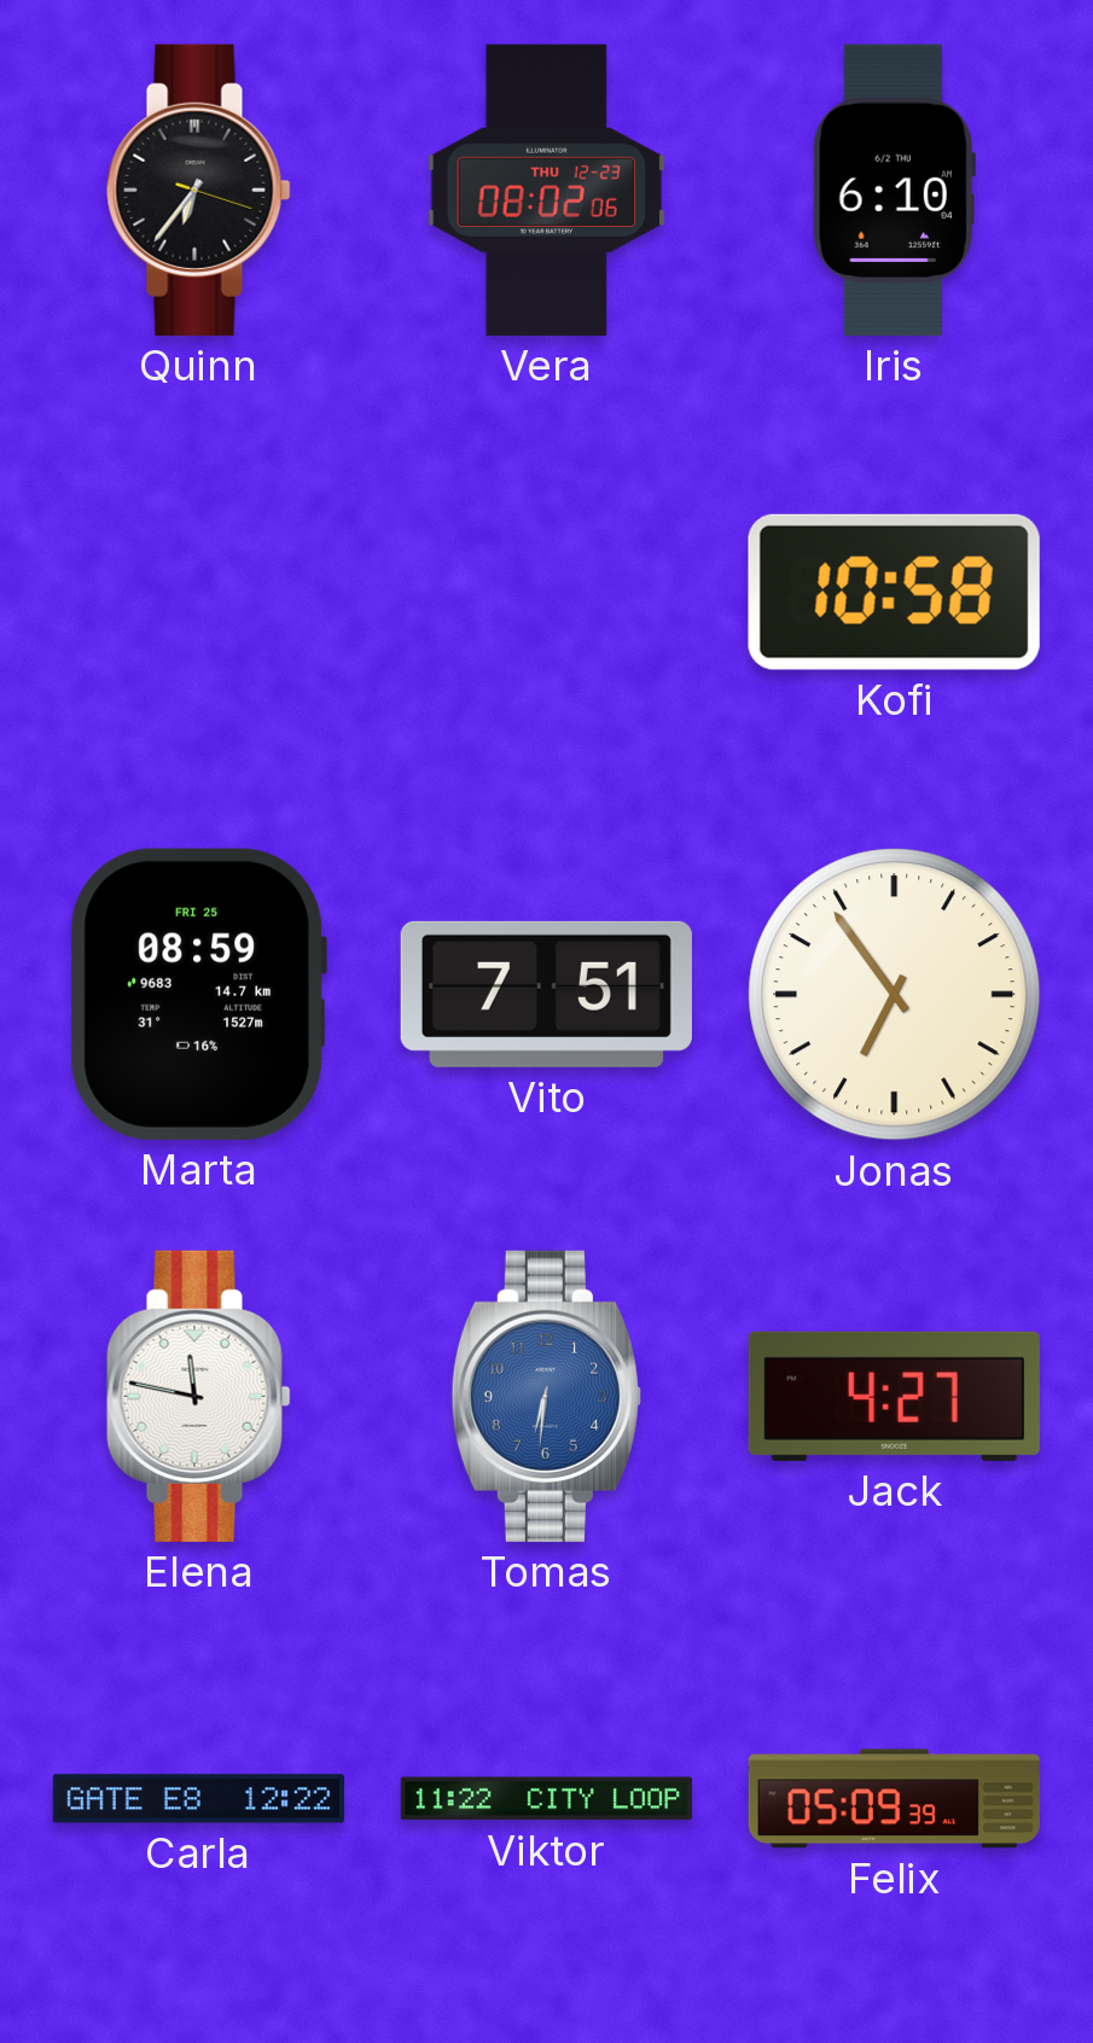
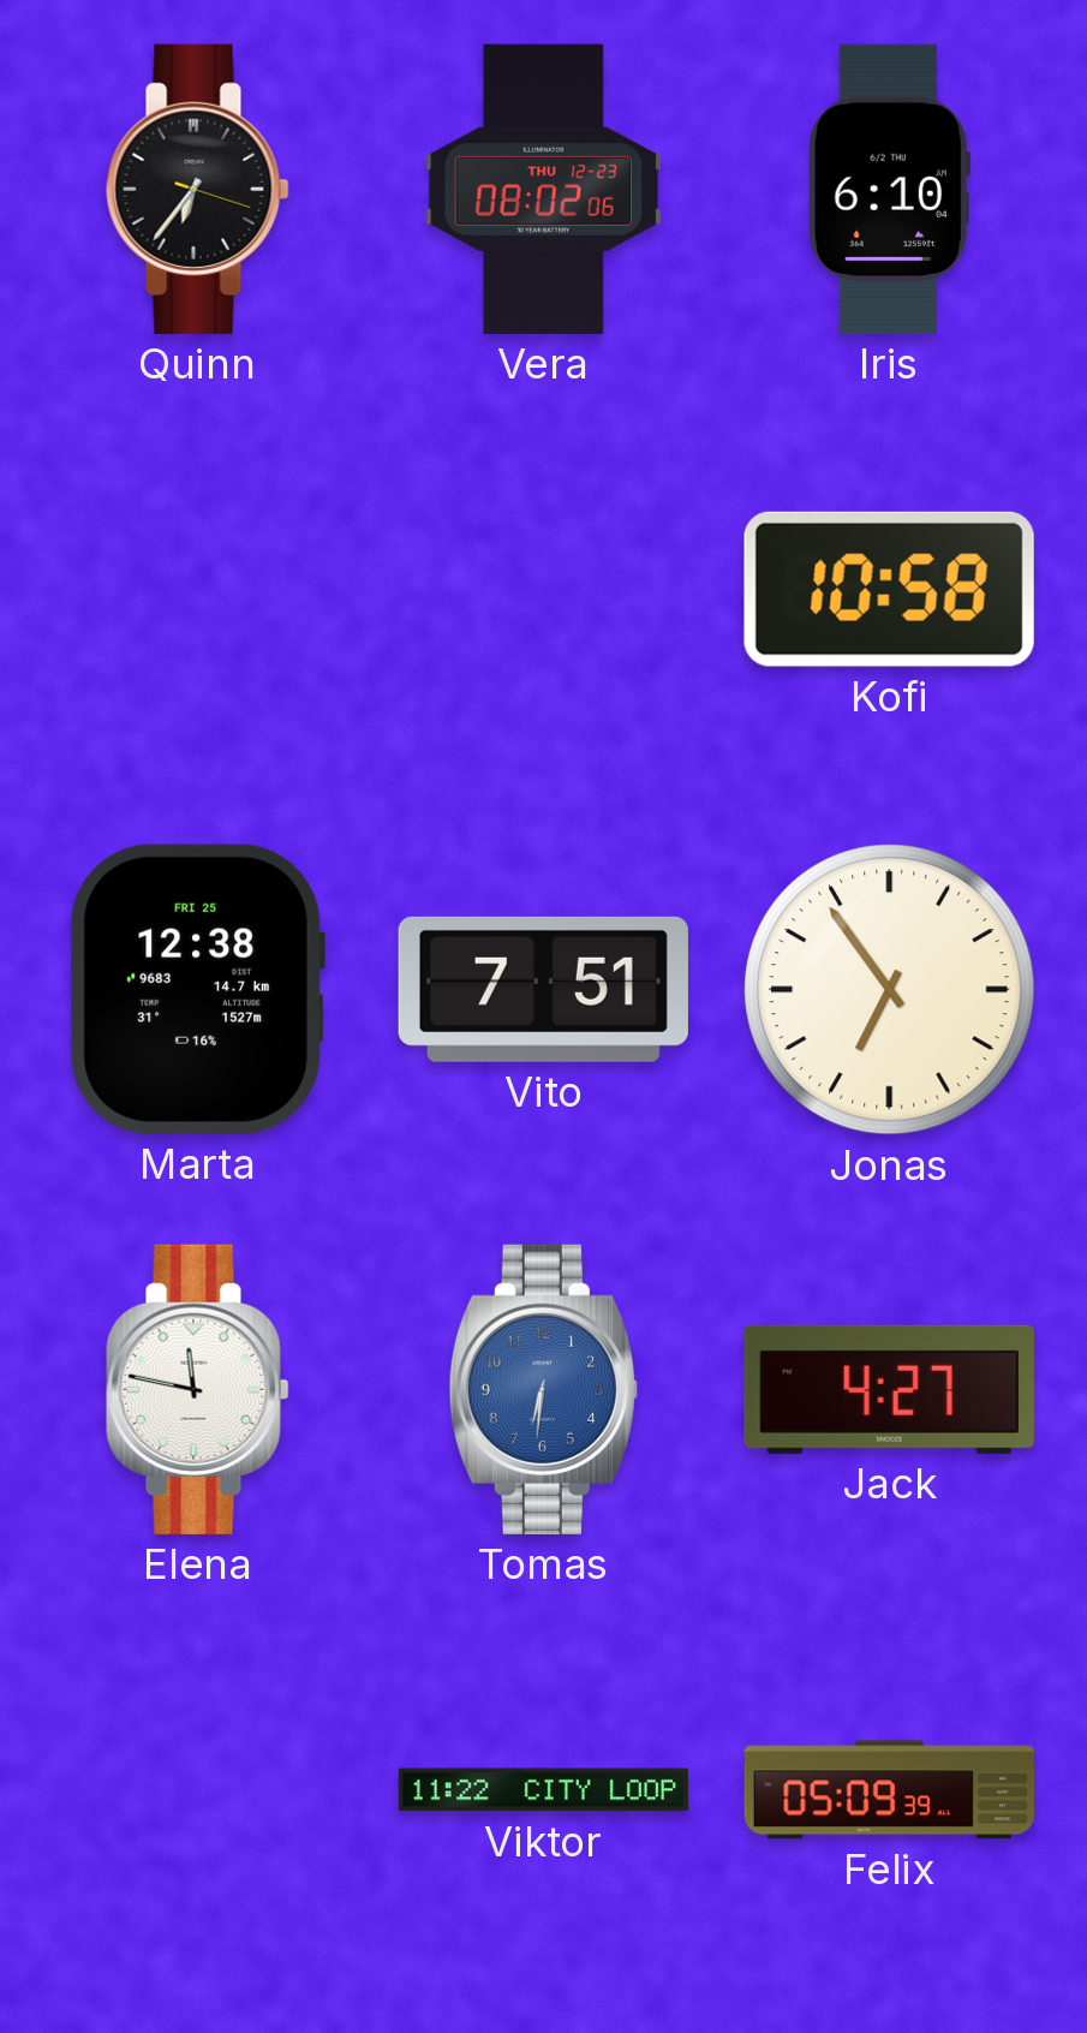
Marta: 08:59 -> 12:38
Carla: 12:22 -> none
